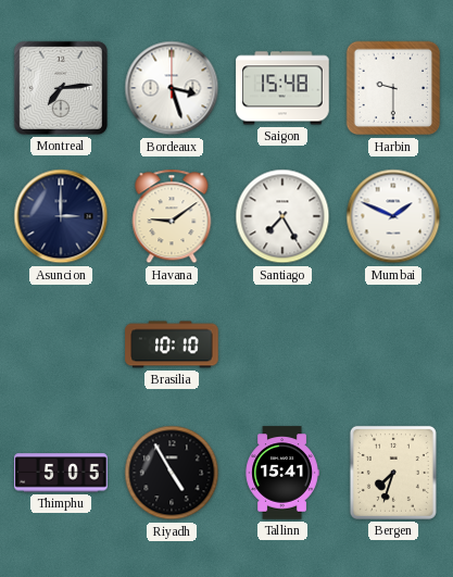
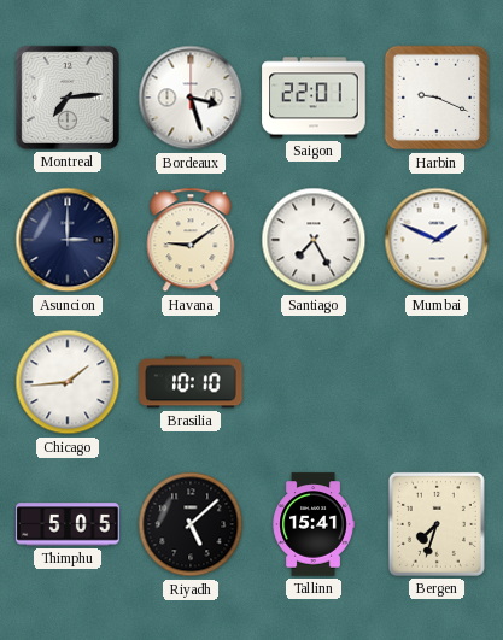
Saigon: 15:48 -> 22:01
Harbin: 9:30 -> 9:19
Chicago: none -> 1:44
Riyadh: 4:55 -> 5:08
